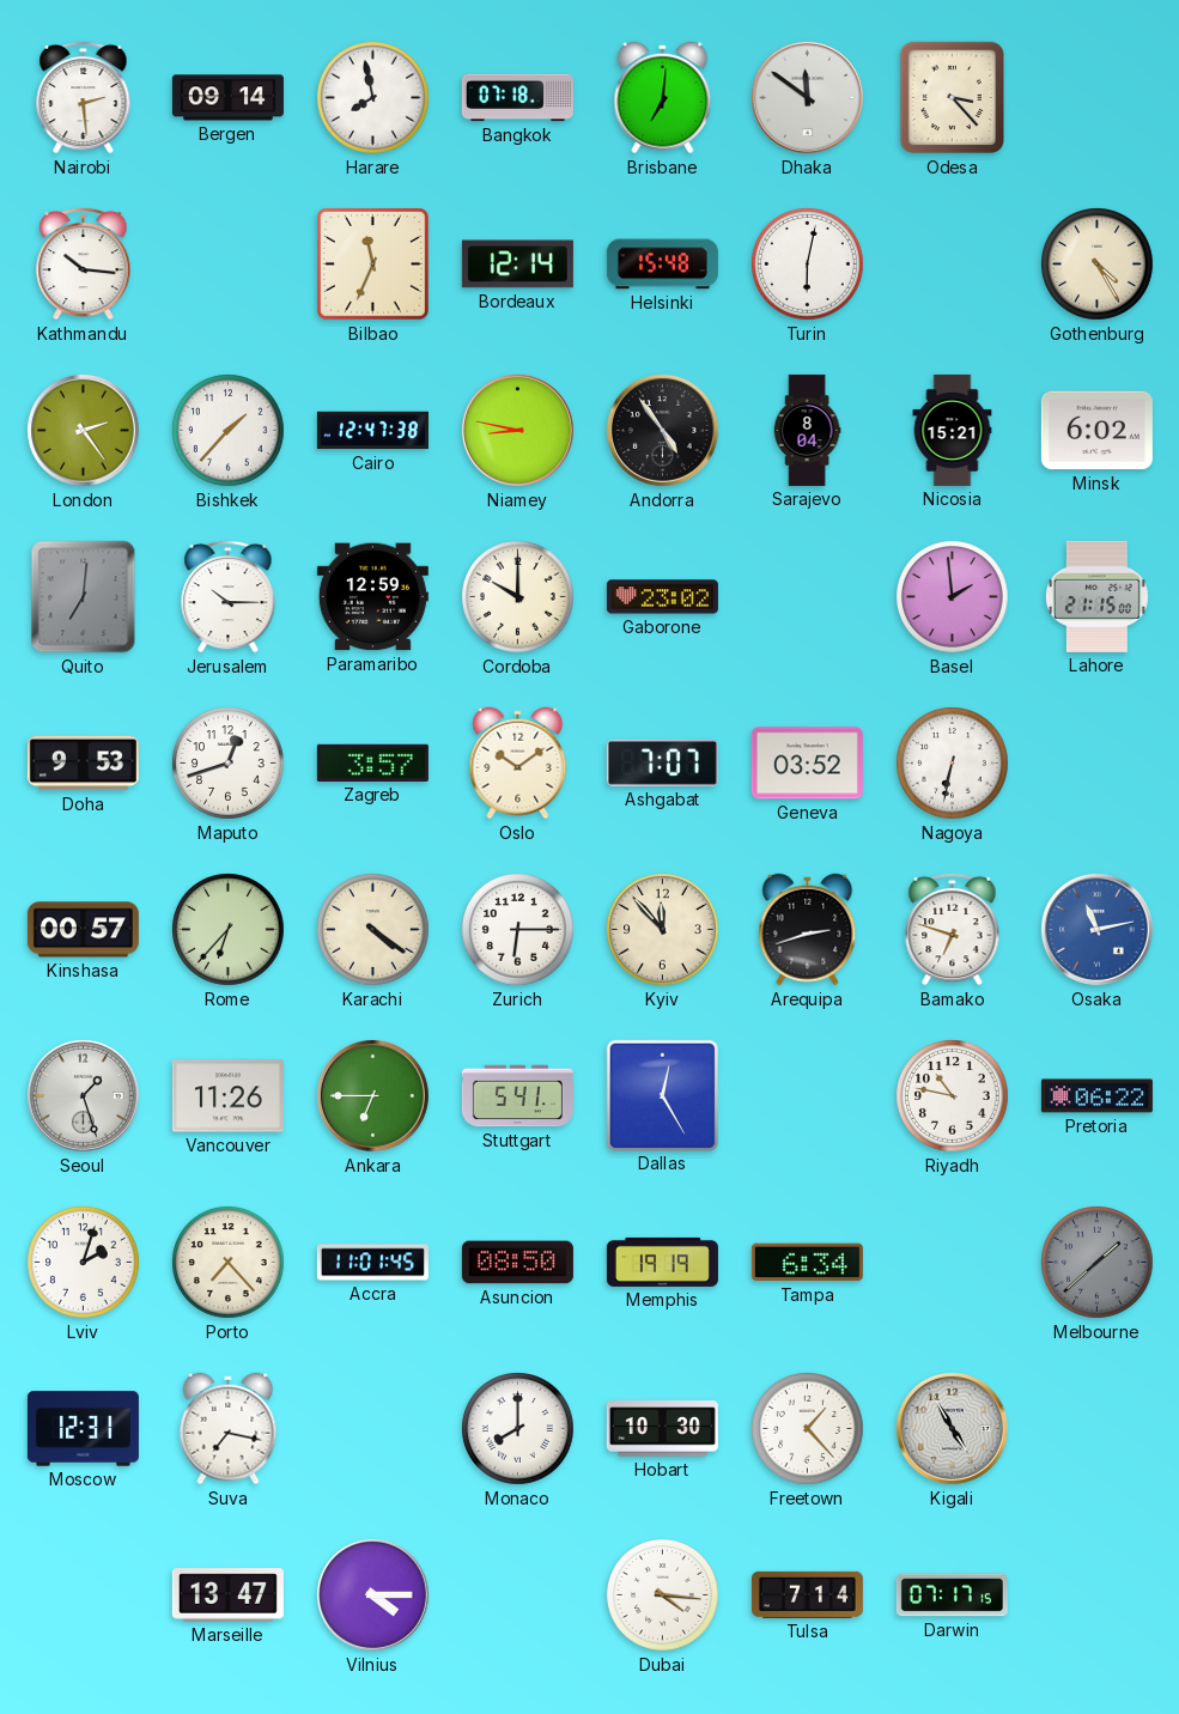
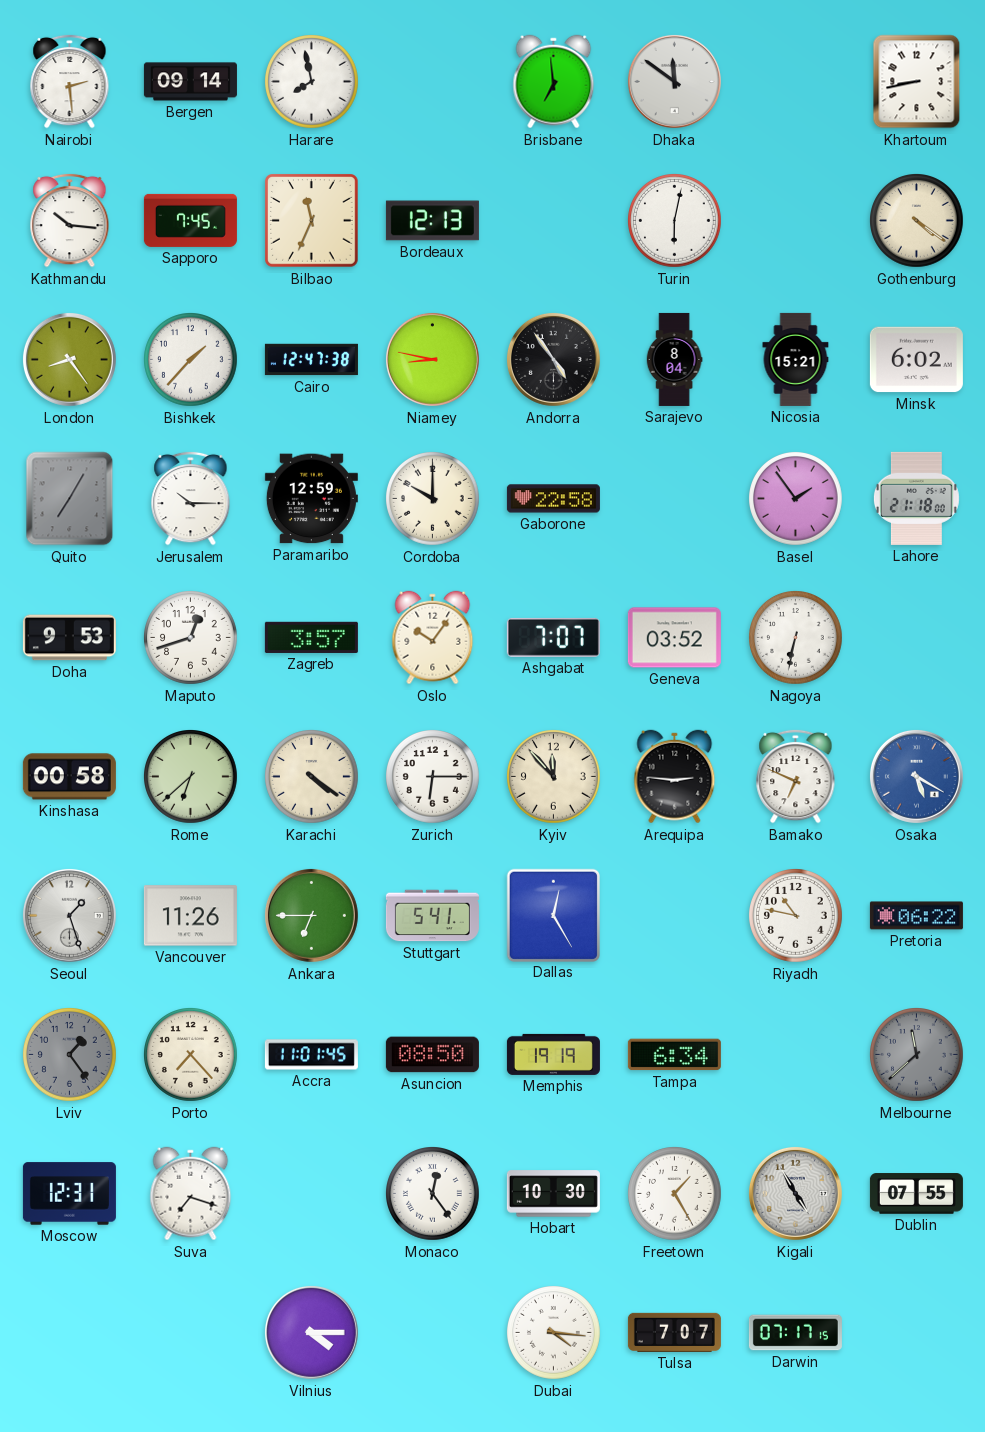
Bangkok: 07:18 -> none
Brisbane: 7:01 -> 6:59
Odesa: 3:23 -> none
Khartoum: none -> 8:43
Sapporo: none -> 7:45
Bordeaux: 12:14 -> 12:13
Helsinki: 15:48 -> none
Gothenburg: 4:25 -> 4:21
London: 2:24 -> 8:24
Quito: 7:01 -> 7:05
Gaborone: 23:02 -> 22:58
Basel: 1:59 -> 1:54
Lahore: 21:15 -> 21:18
Oslo: 10:09 -> 10:06
Kinshasa: 00:57 -> 00:58
Rome: 6:37 -> 6:38
Arequipa: 2:42 -> 2:46
Bamako: 6:48 -> 6:49
Osaka: 11:13 -> 5:20
Lviv: 2:03 -> 1:24
Lviv dial: white -> grey
Melbourne: 1:38 -> 11:38
Suva: 7:17 -> 7:18
Monaco: 8:00 -> 12:24
Freetown: 1:23 -> 1:25
Dublin: none -> 07:55
Marseille: 13:47 -> none
Tulsa: 7:14 -> 7:07
